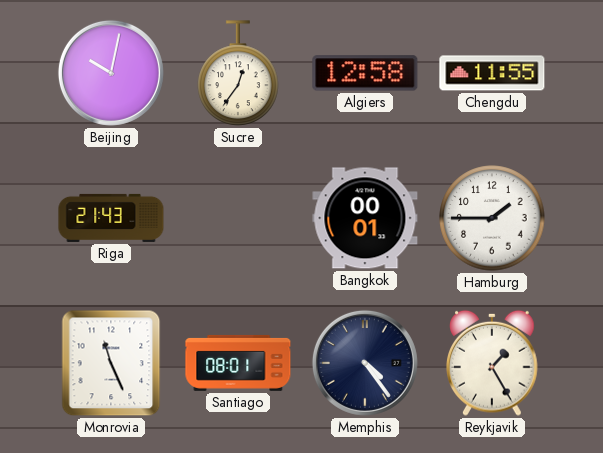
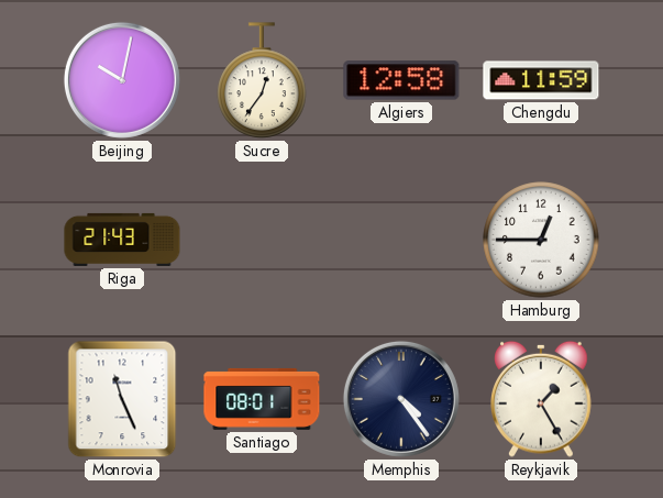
Chengdu: 11:55 -> 11:59
Bangkok: 00:01 -> none
Hamburg: 1:45 -> 12:45
